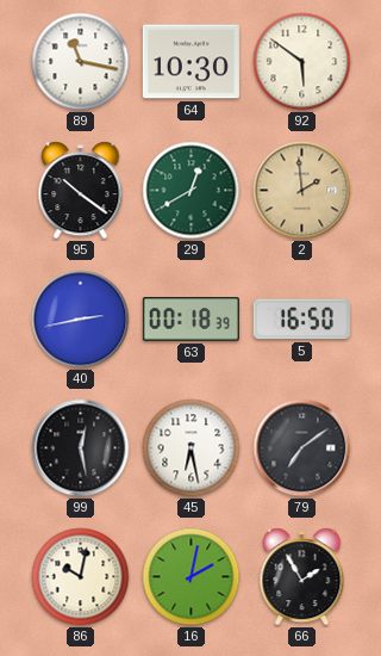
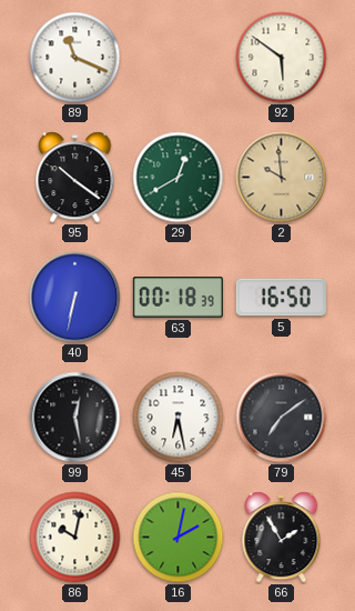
89: 11:17 -> 11:19
64: 10:30 -> none
2: 1:59 -> 9:59
40: 2:43 -> 6:32
